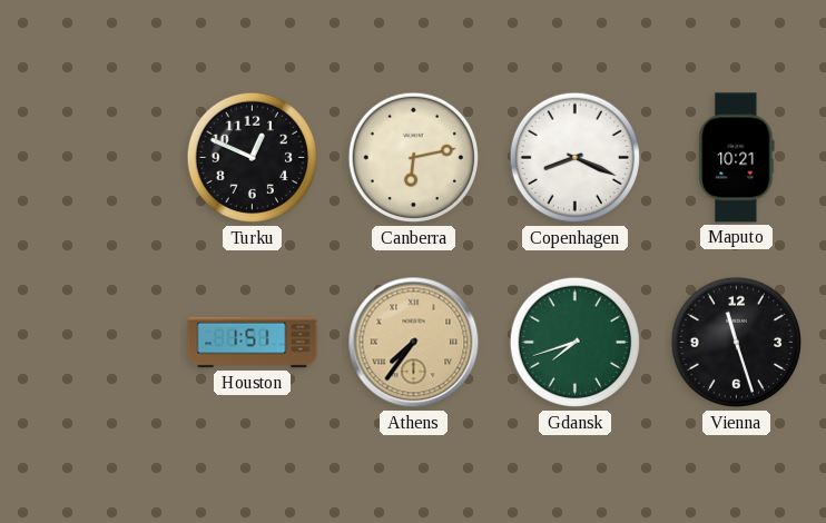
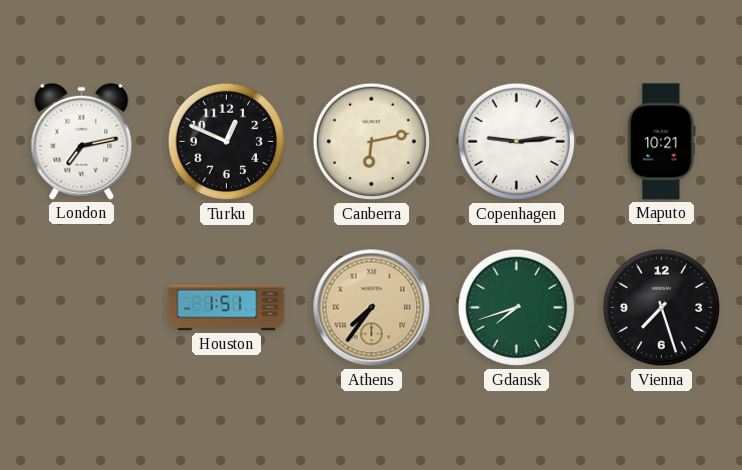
London: none -> 7:13
Copenhagen: 8:19 -> 9:14
Vienna: 11:27 -> 7:27
